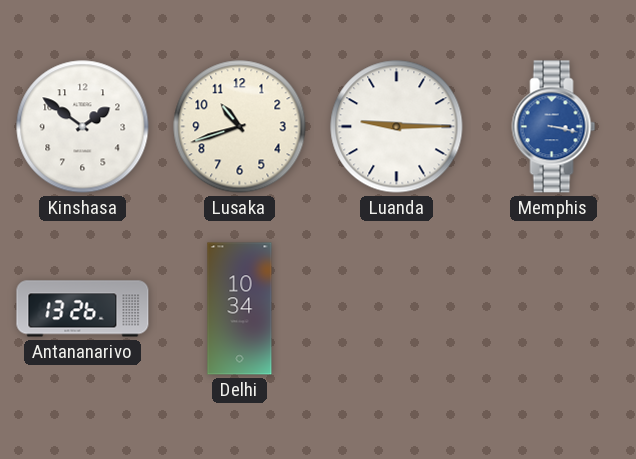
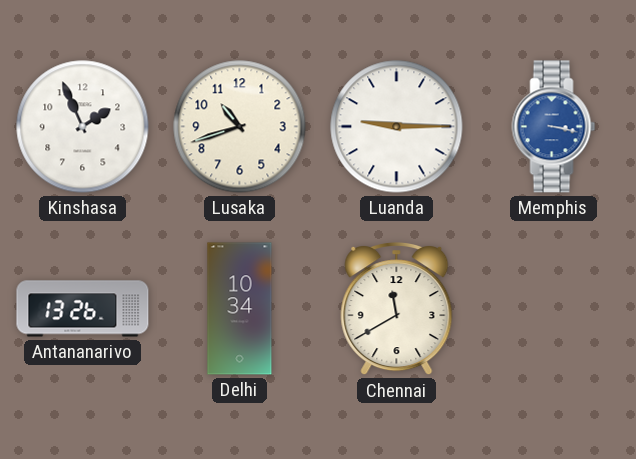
Kinshasa: 1:51 -> 1:56
Chennai: none -> 11:40
